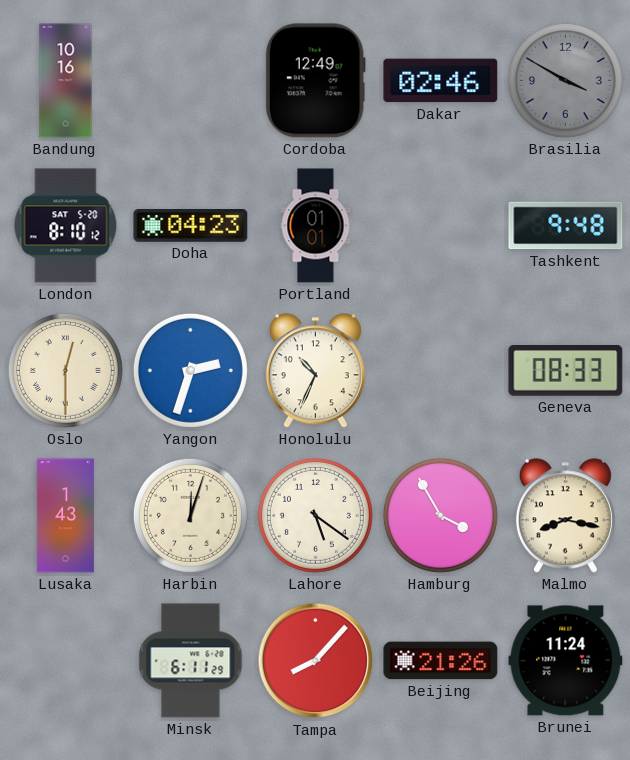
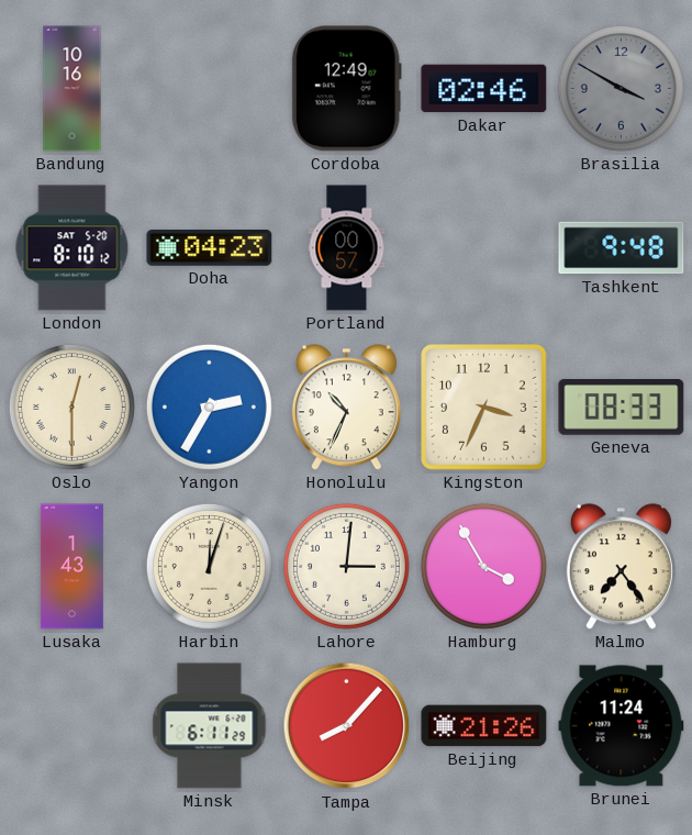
Portland: 01:01 -> 00:57
Yangon: 2:33 -> 2:35
Kingston: none -> 3:34
Lahore: 5:21 -> 3:01
Malmo: 8:17 -> 7:24
